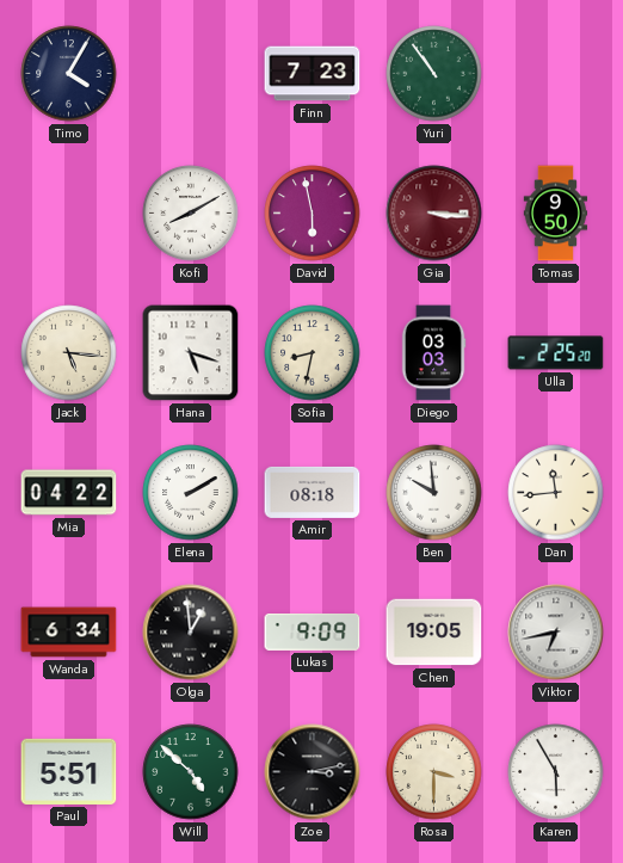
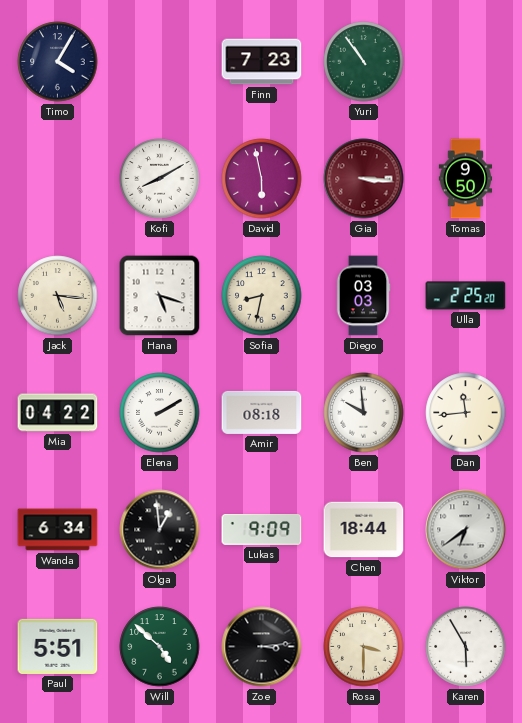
Chen: 19:05 -> 18:44
Viktor: 6:43 -> 6:39
Zoe: 3:13 -> 3:14
